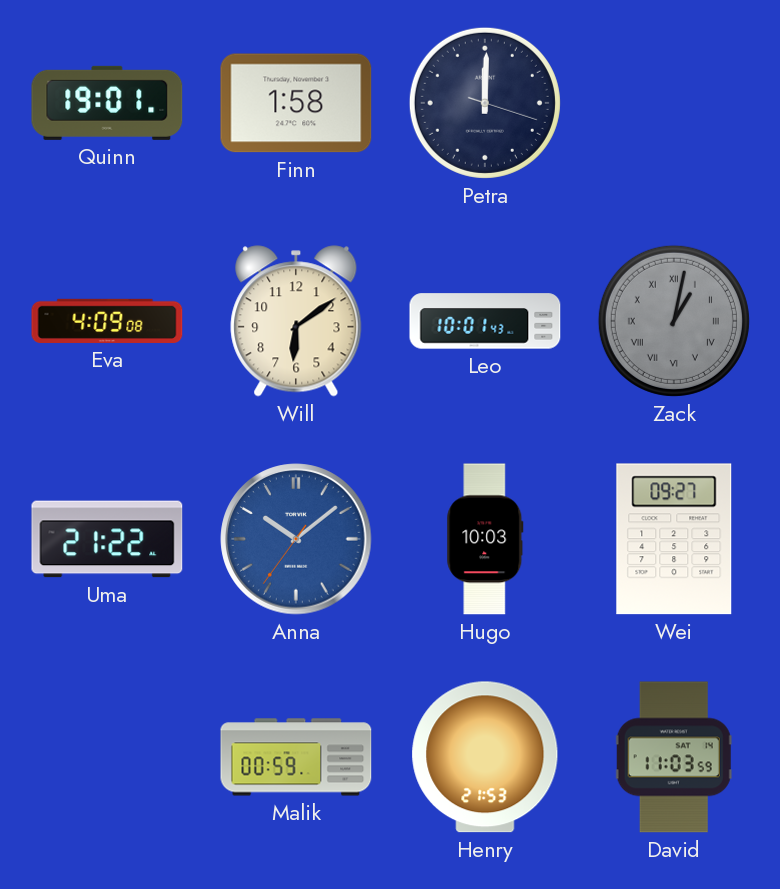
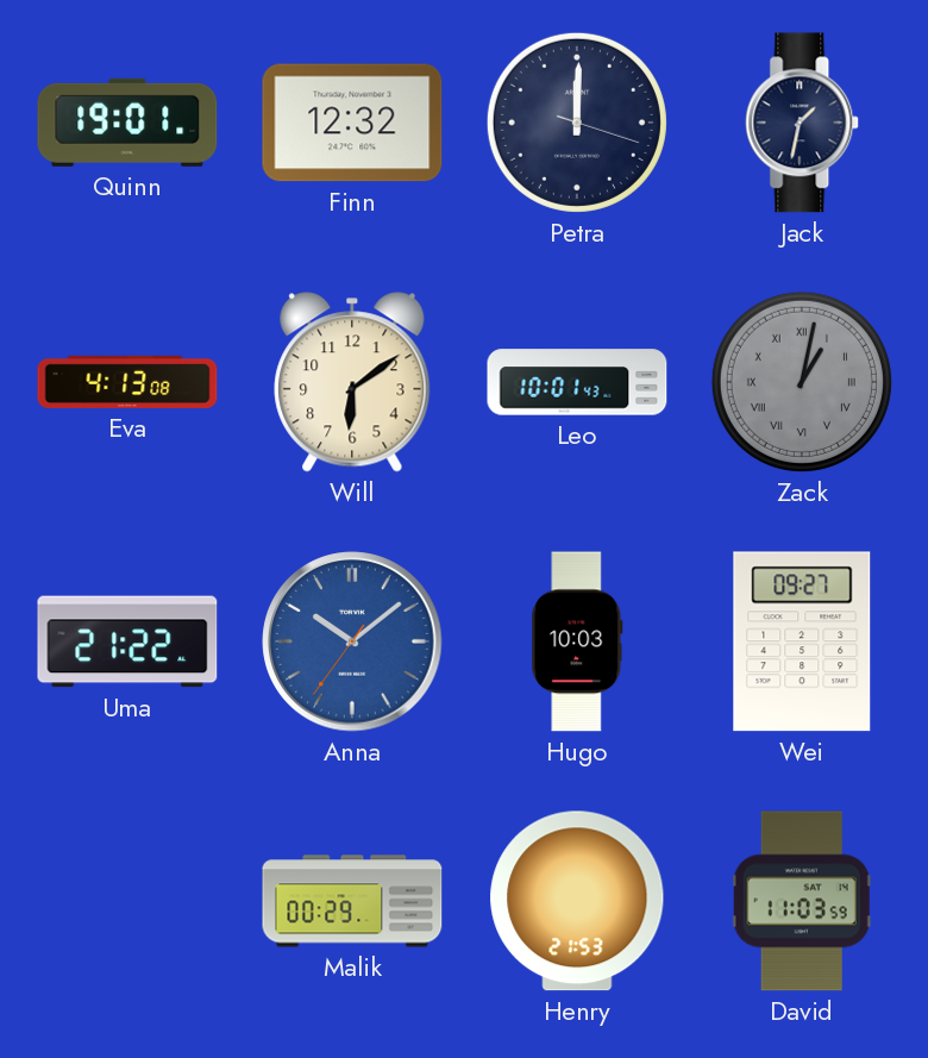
Finn: 1:58 -> 12:32
Jack: none -> 1:32
Eva: 4:09 -> 4:13
Malik: 00:59 -> 00:29
